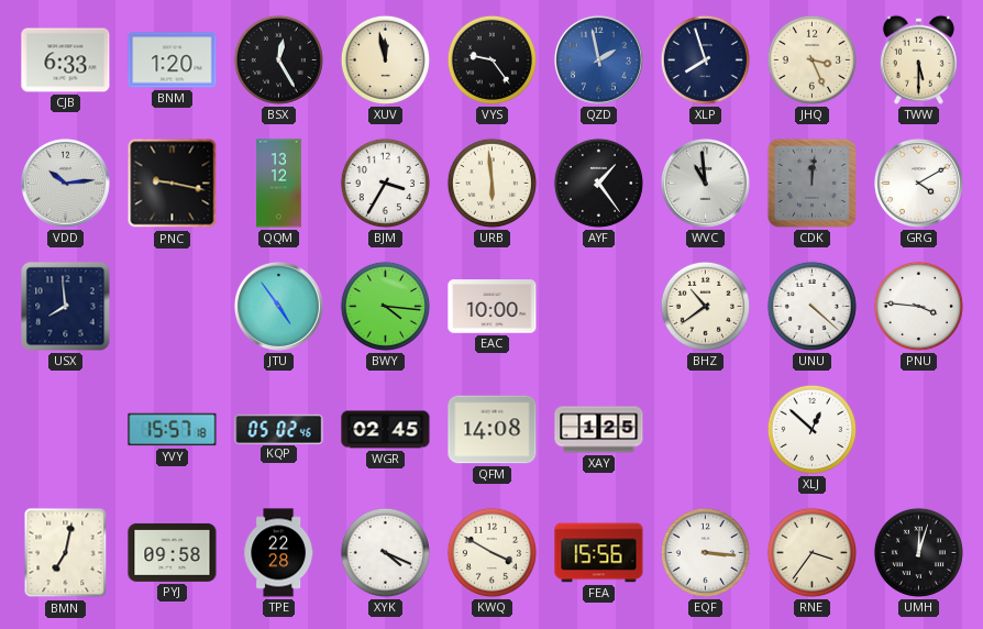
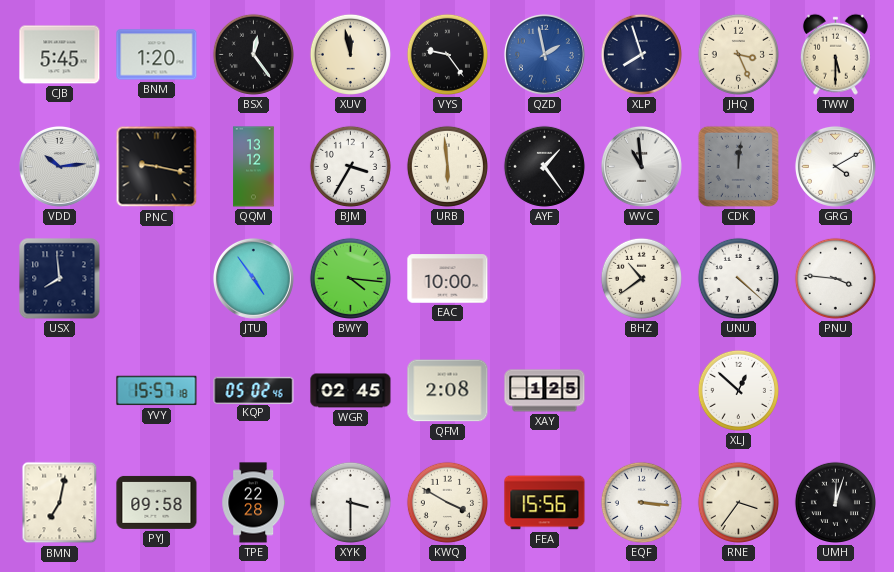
CJB: 6:33 -> 5:45
BSX: 12:25 -> 12:24
QFM: 14:08 -> 2:08
XYK: 4:19 -> 3:30
